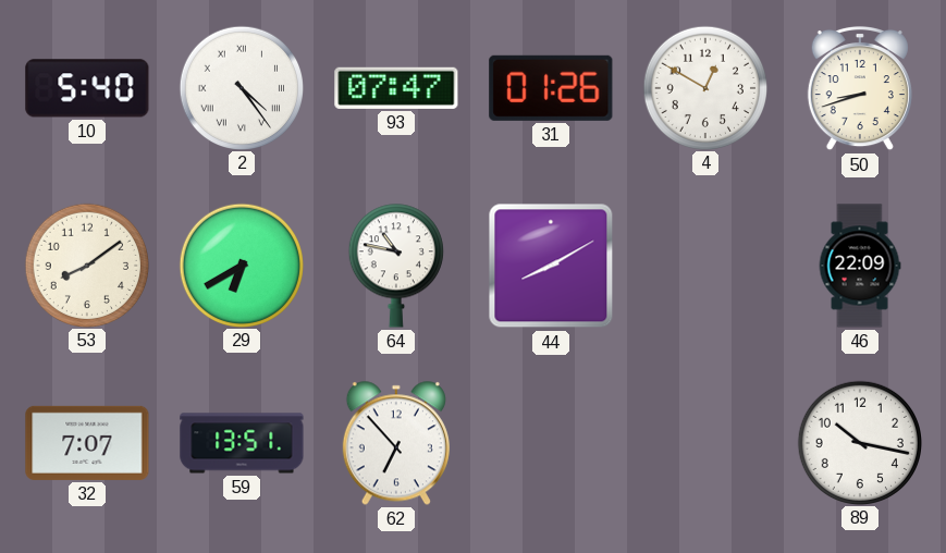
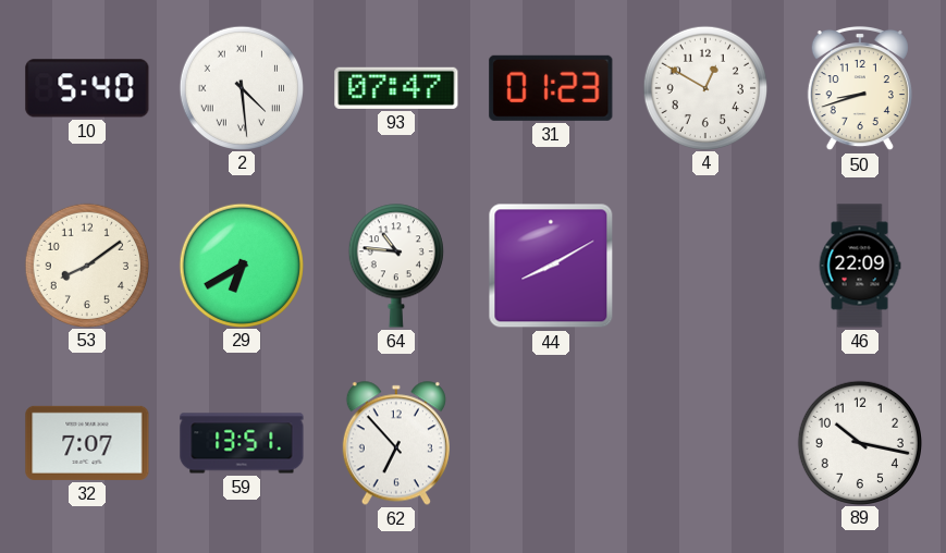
2: 4:24 -> 4:29
31: 01:26 -> 01:23
64: 10:47 -> 10:46
